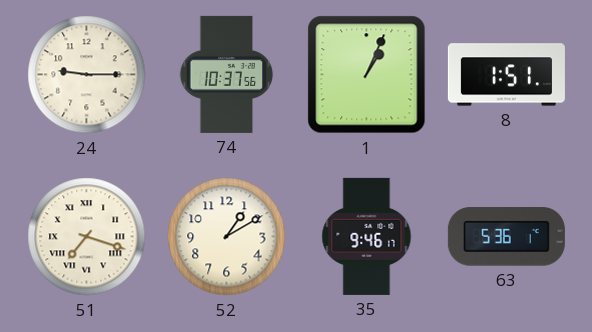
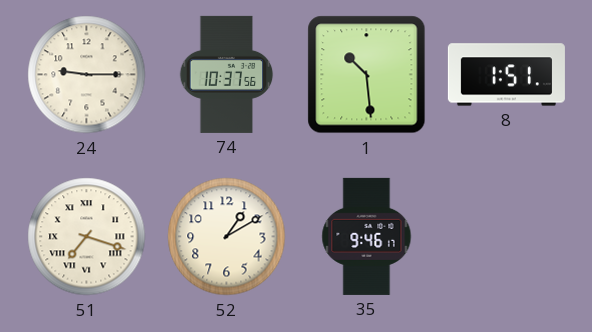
1: 1:04 -> 10:29
63: 5:36 -> none
